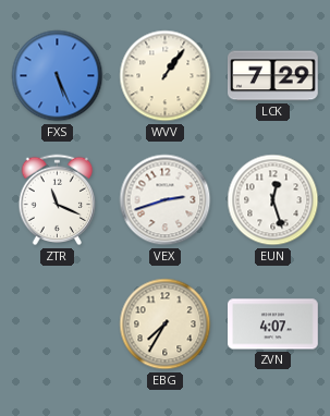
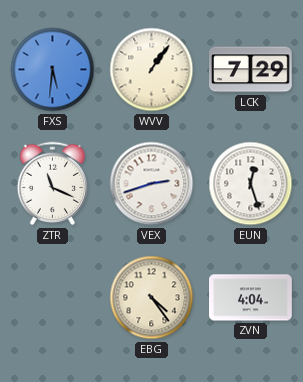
FXS: 5:26 -> 5:31
EBG: 7:35 -> 4:24
ZVN: 4:07 -> 4:04
